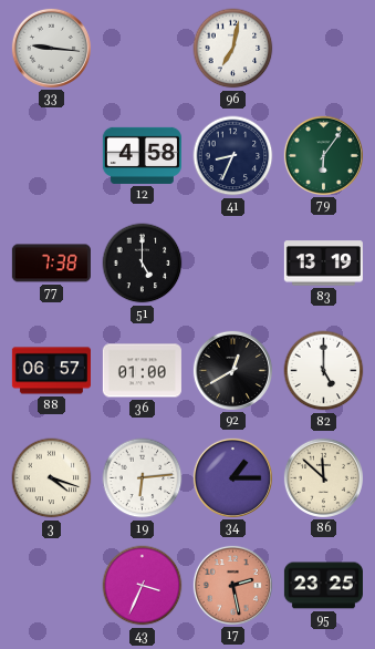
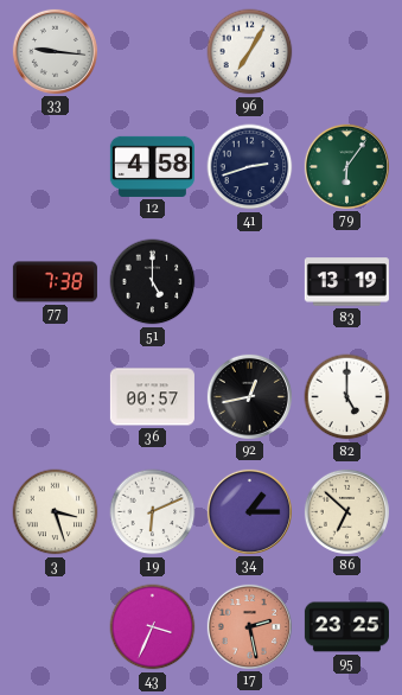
96: 7:02 -> 7:05
41: 8:34 -> 2:42
88: 06:57 -> none
36: 01:00 -> 00:57
92: 12:40 -> 12:43
3: 4:18 -> 3:27
19: 6:14 -> 6:11
86: 11:52 -> 6:52
